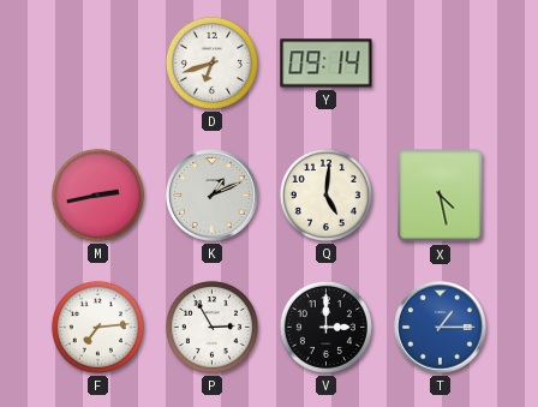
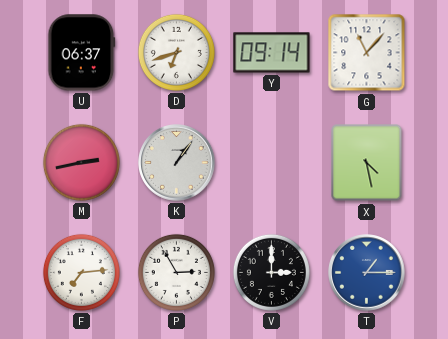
U: none -> 06:37
G: none -> 11:07
K: 1:11 -> 1:06
Q: 5:01 -> none
